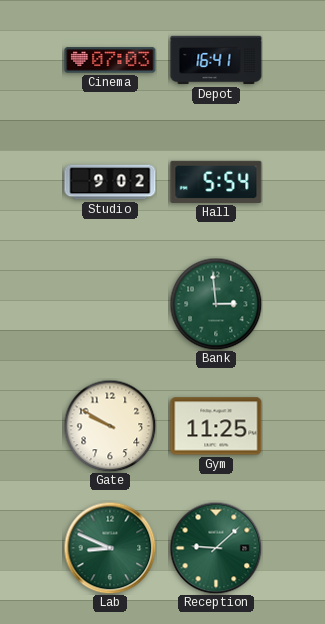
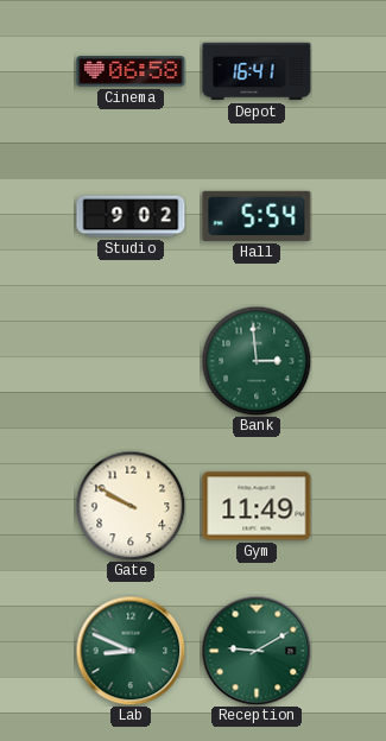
Cinema: 07:03 -> 06:58
Gym: 11:25 -> 11:49
Reception: 9:08 -> 9:10
